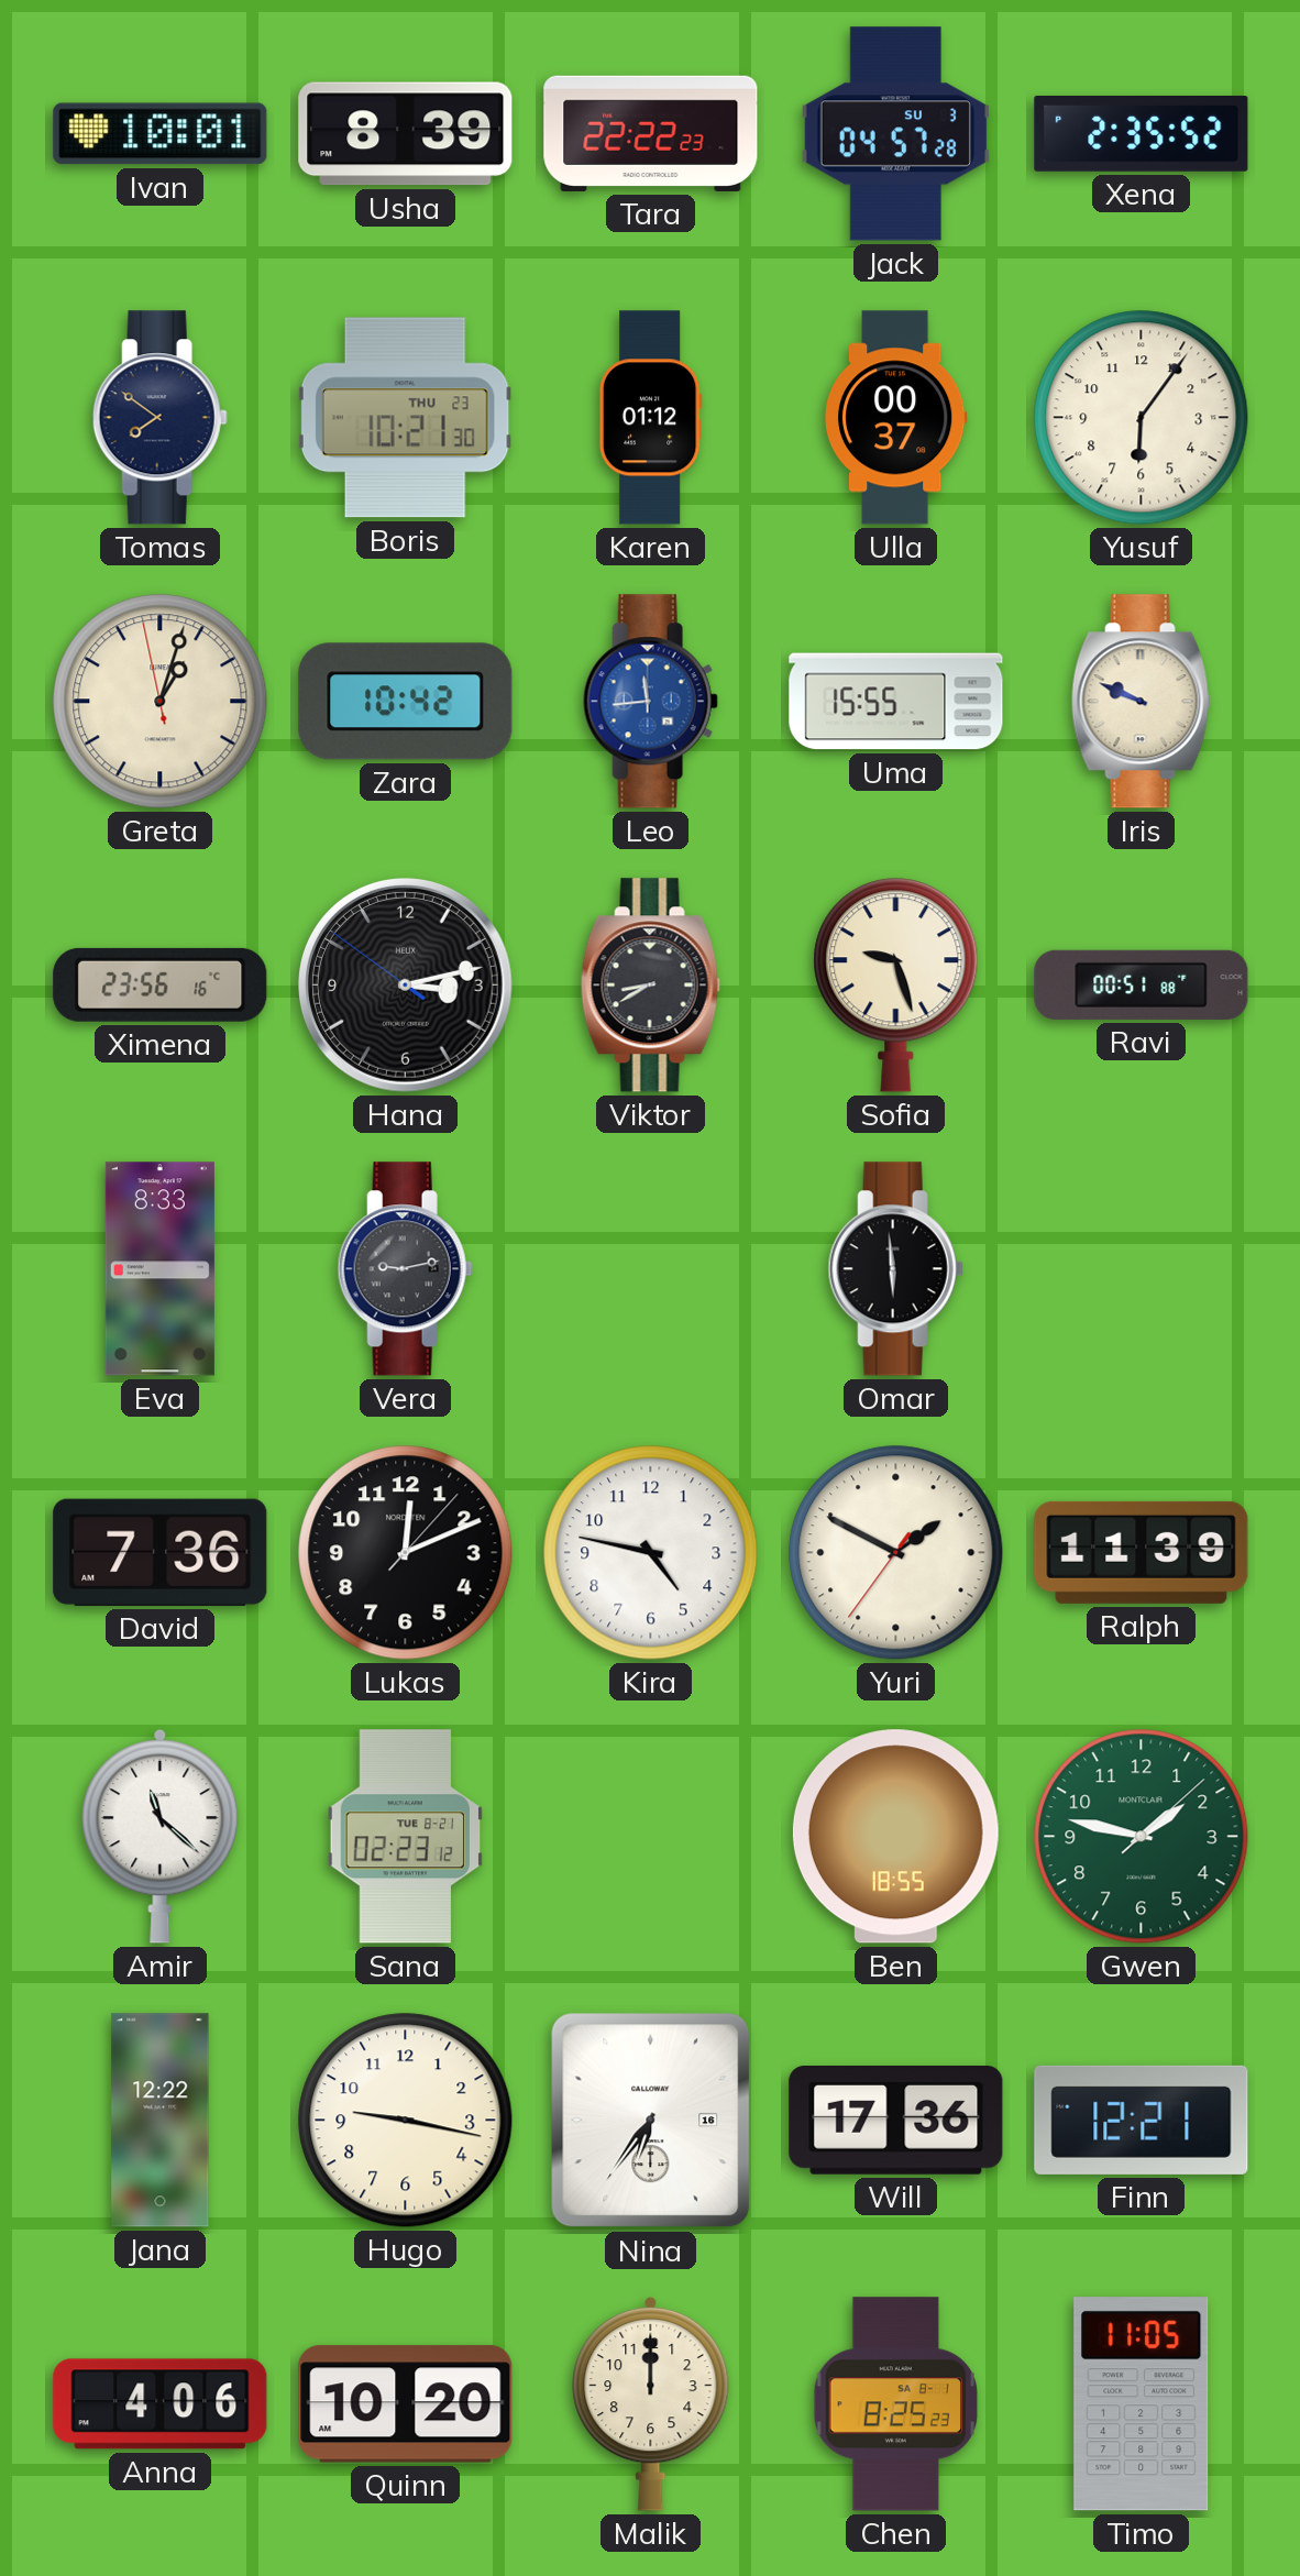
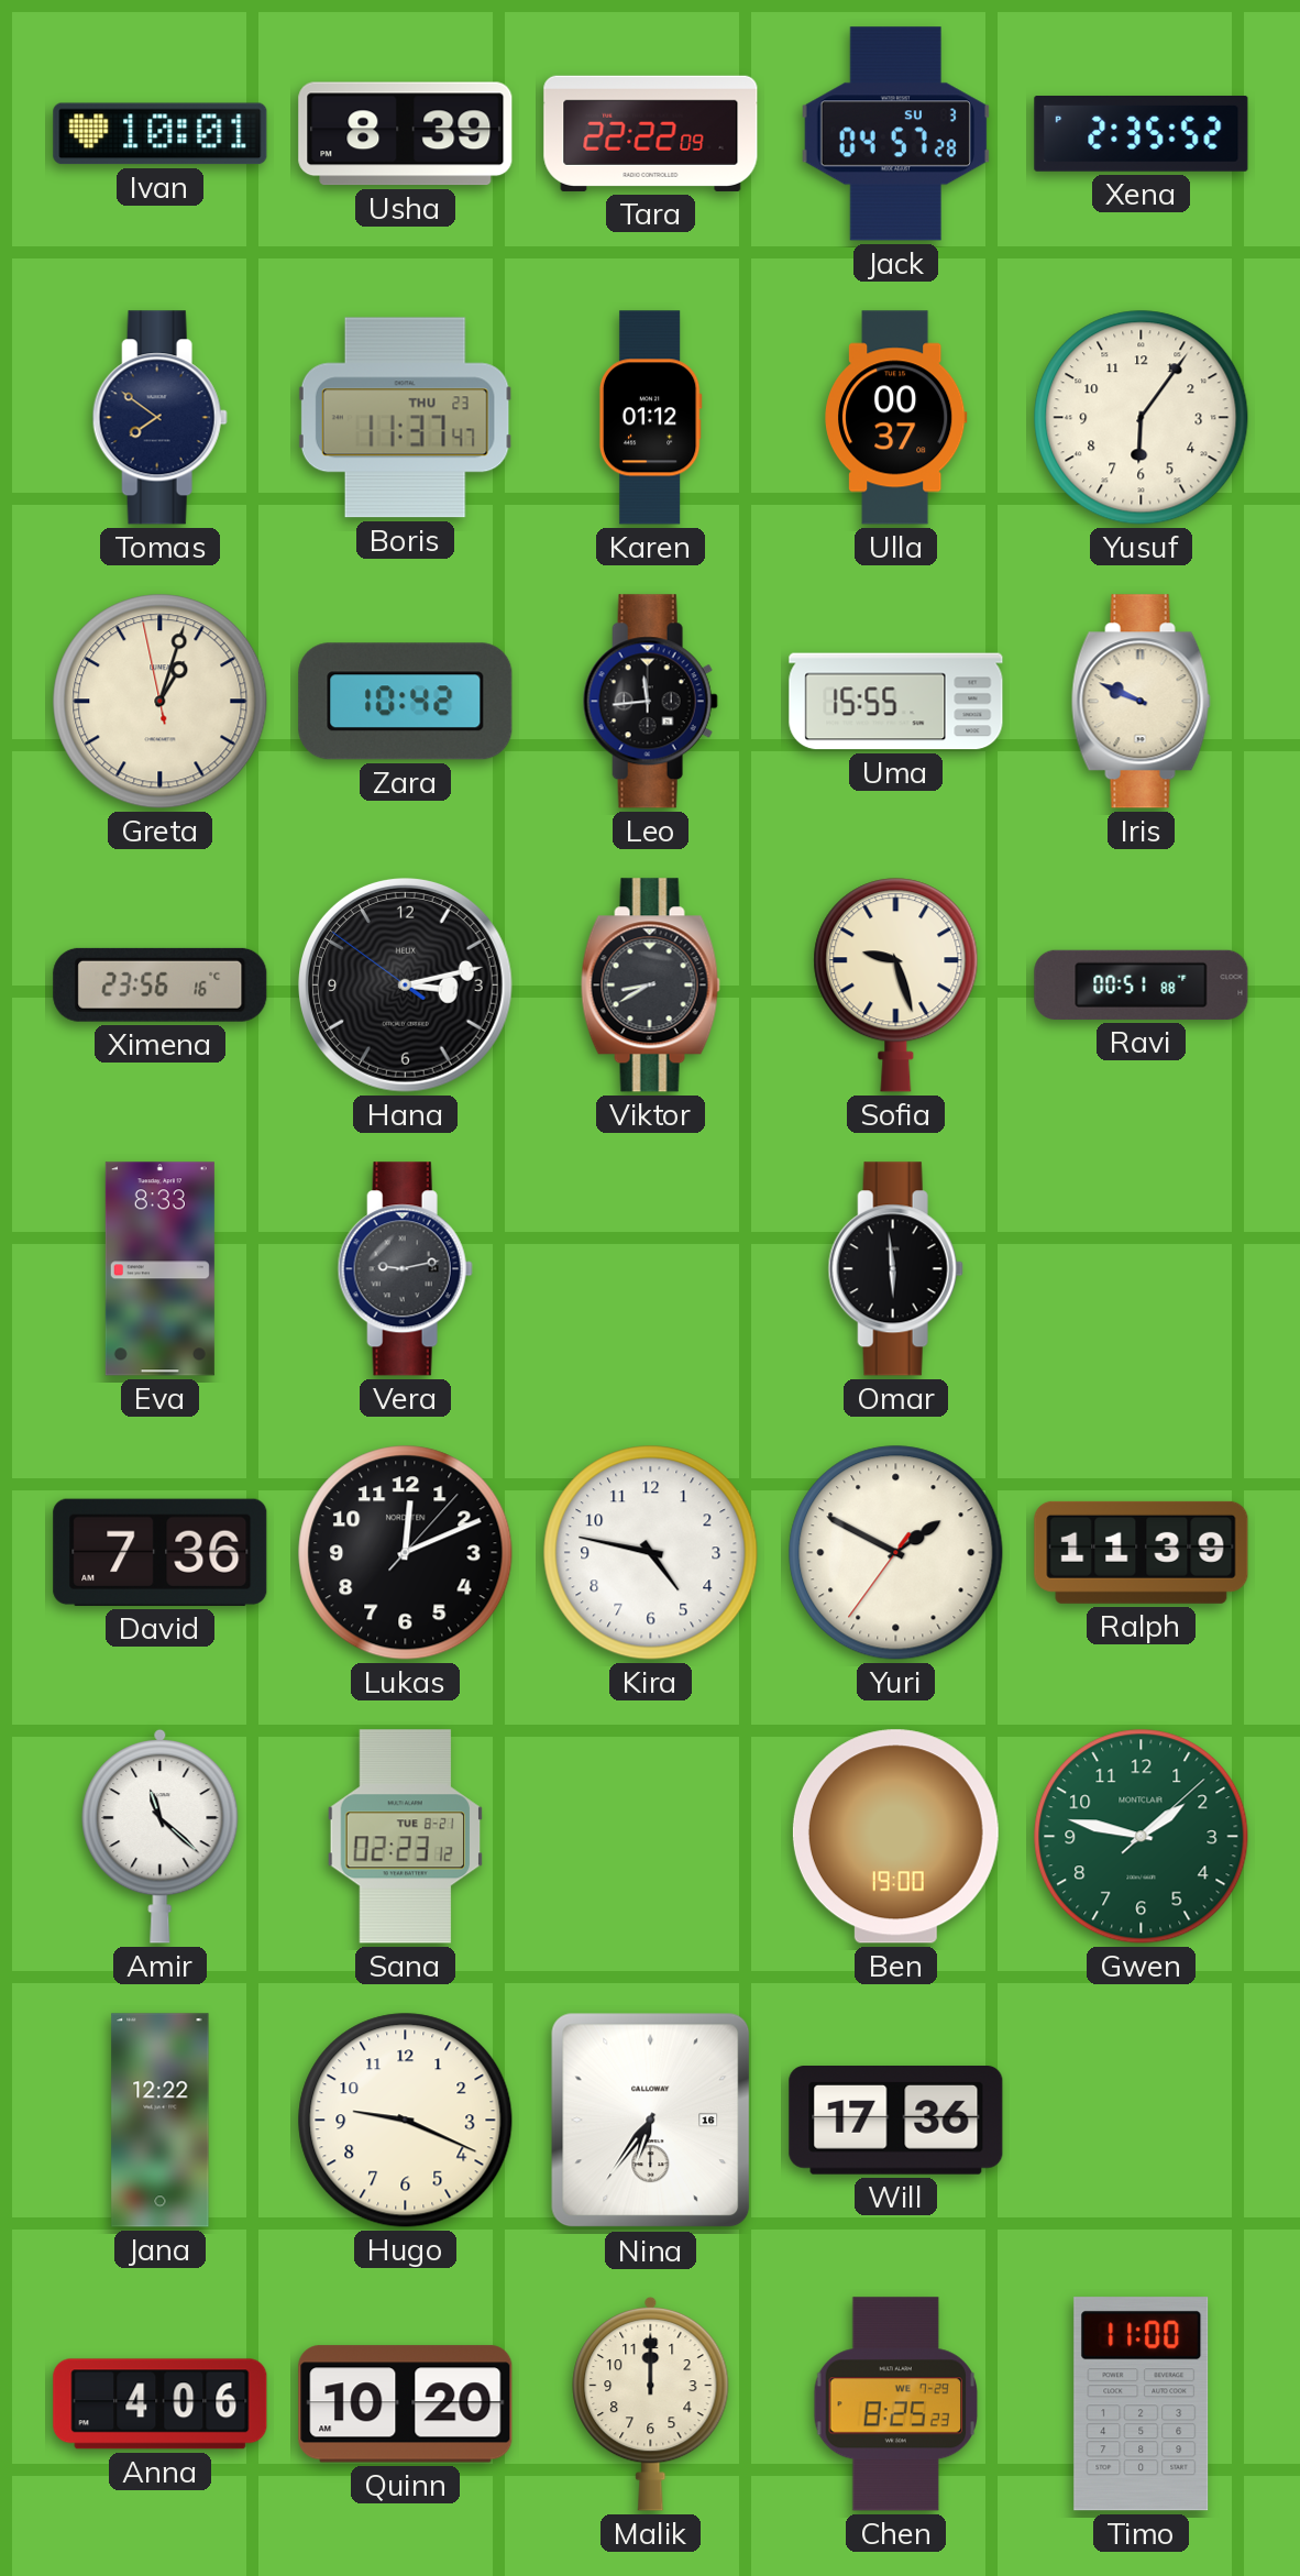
Tara: 22:22:23 -> 22:22:09
Boris: 10:21 -> 11:37
Leo dial: blue -> black
Ben: 18:55 -> 19:00
Hugo: 9:17 -> 9:19
Finn: 12:21 -> none
Chen date: SA 8-1 -> WE 7-29
Timo: 11:05 -> 11:00
